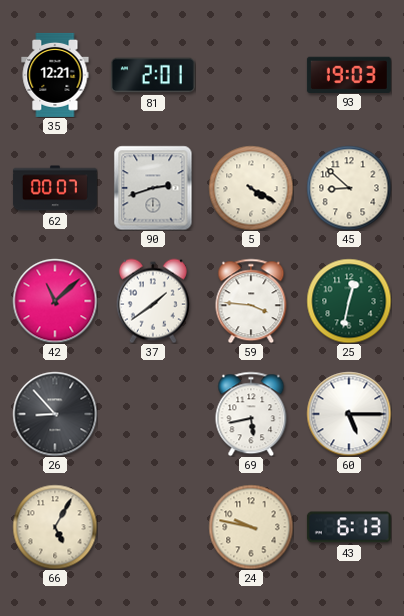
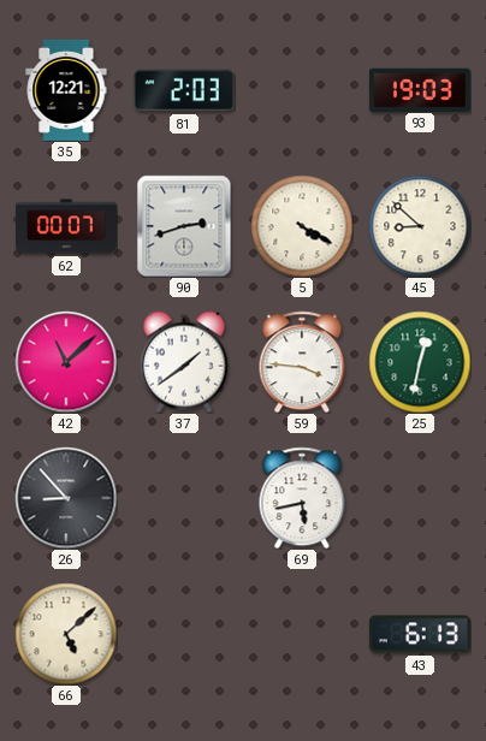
81: 2:01 -> 2:03
60: 5:15 -> none
66: 5:05 -> 5:08
24: 9:47 -> none
